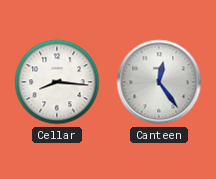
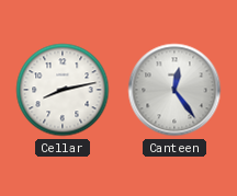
Cellar: 8:16 -> 8:13
